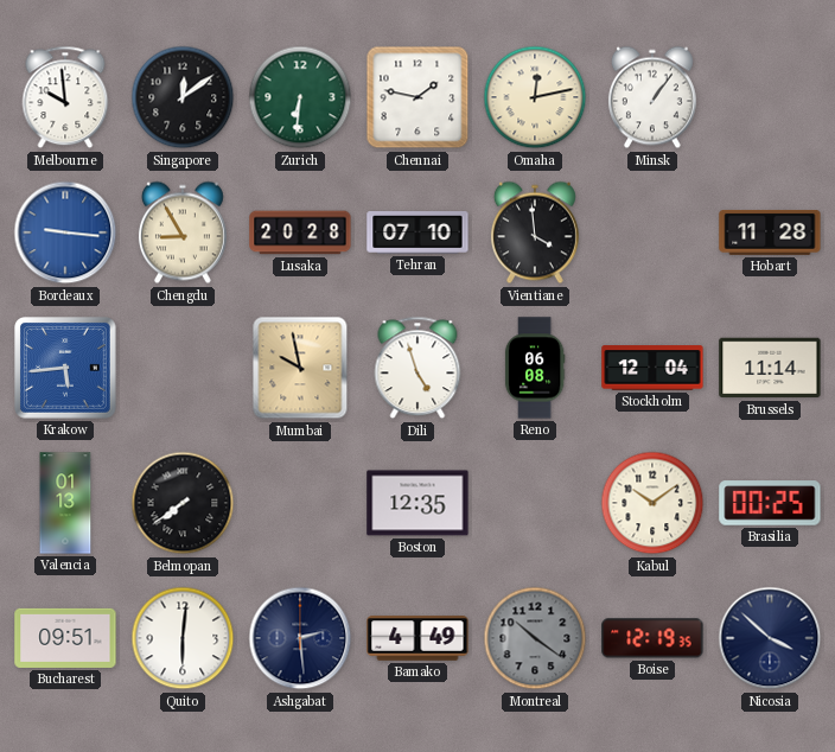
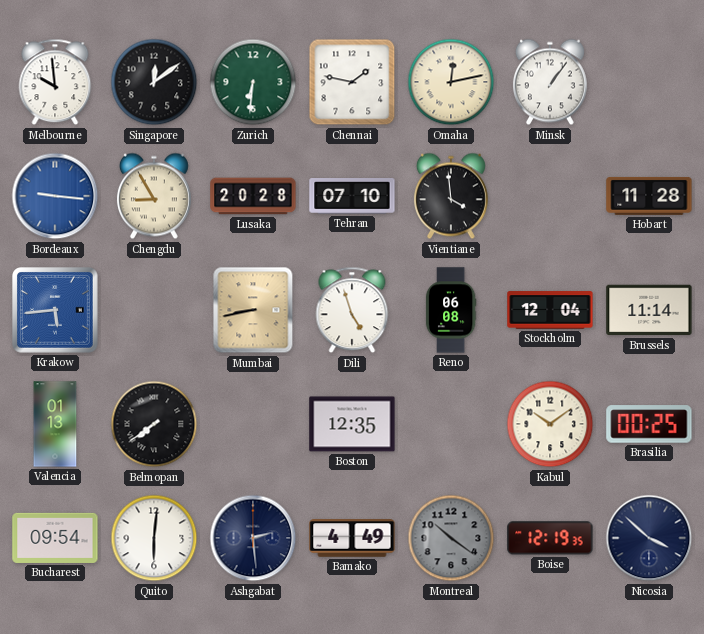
Mumbai: 9:58 -> 8:43
Bucharest: 09:51 -> 09:54
